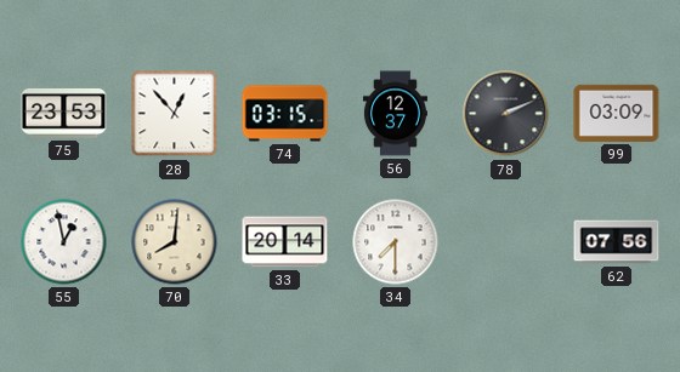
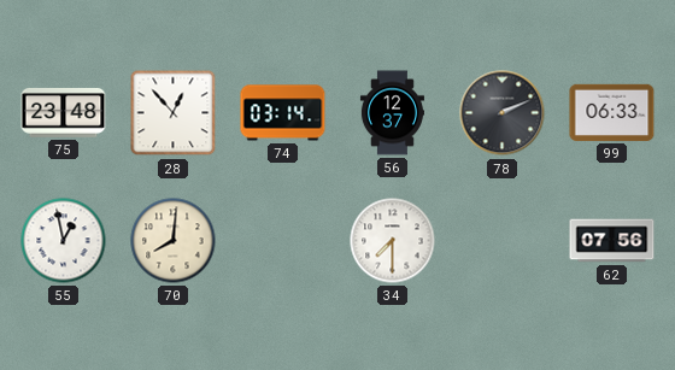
75: 23:53 -> 23:48
74: 03:15 -> 03:14
99: 03:09 -> 06:33
33: 20:14 -> none
